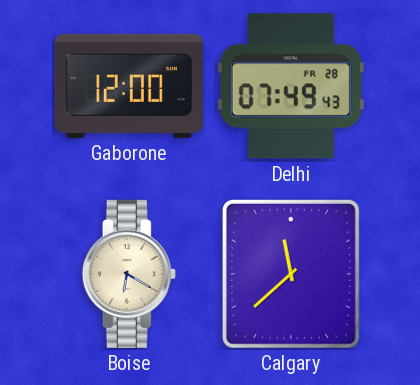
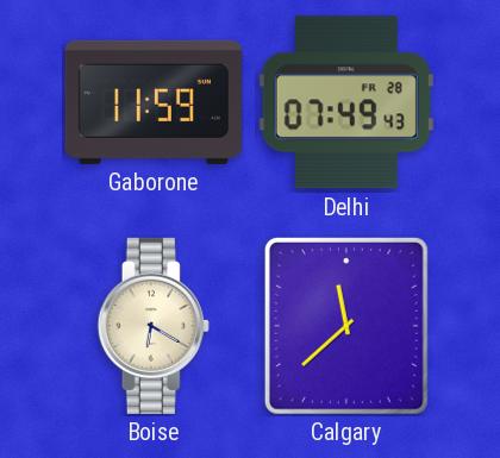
Gaborone: 12:00 -> 11:59
